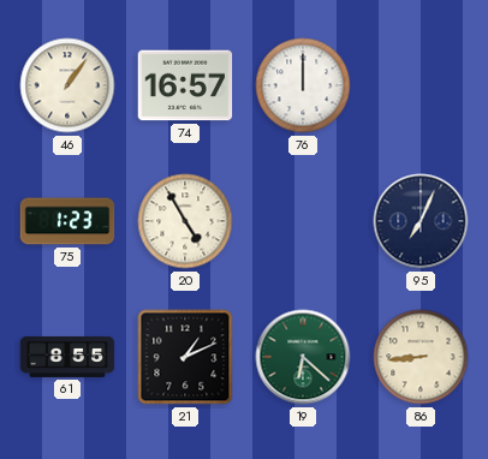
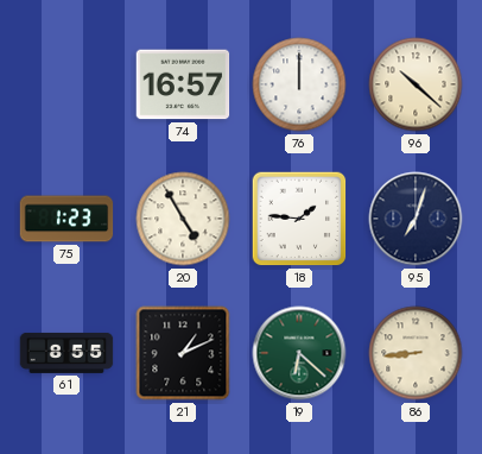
46: 1:06 -> none
96: none -> 10:22
18: none -> 1:46
95: 7:04 -> 7:03
